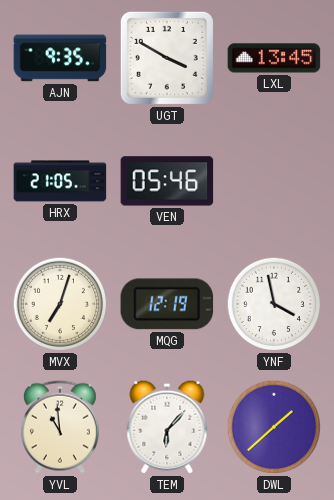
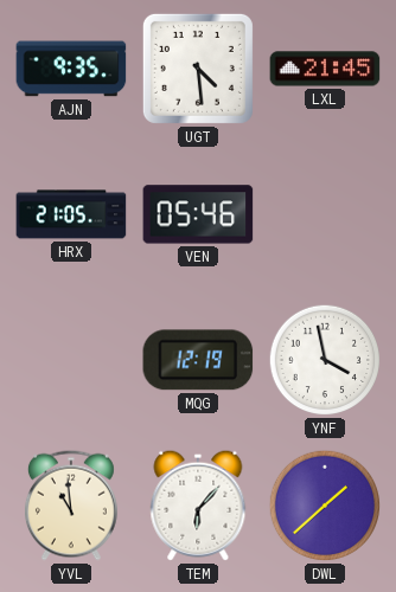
UGT: 3:50 -> 4:29
LXL: 13:45 -> 21:45
MVX: 7:03 -> none
